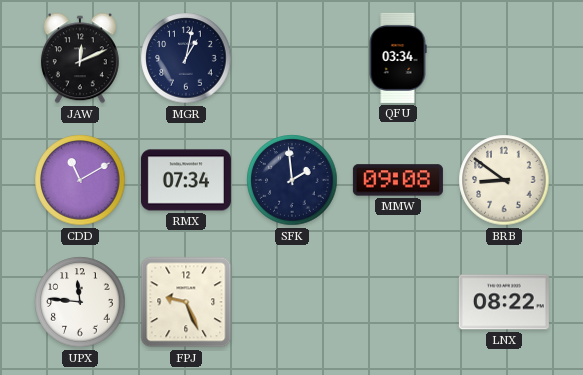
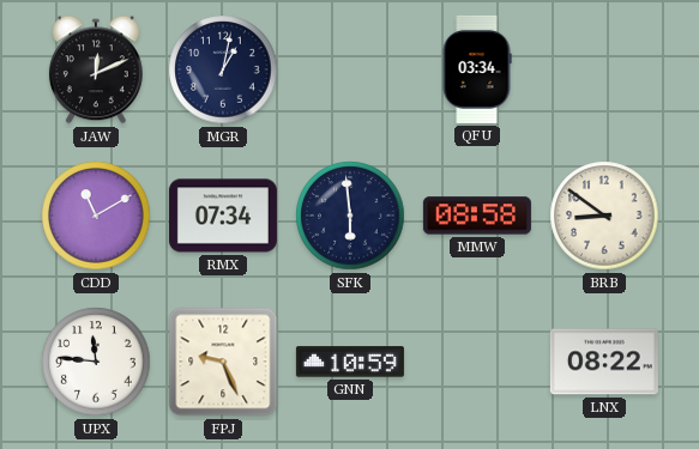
SFK: 1:59 -> 5:59
MMW: 09:08 -> 08:58
GNN: none -> 10:59
